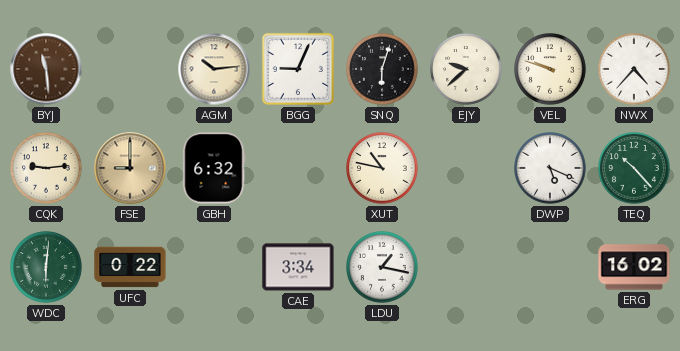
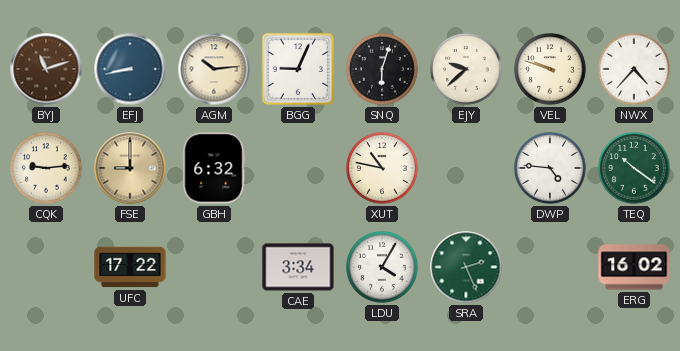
BYJ: 11:29 -> 11:12
EFJ: none -> 8:43
DWP: 5:19 -> 4:46
TEQ: 10:23 -> 10:21
WDC: 6:01 -> none
UFC: 0:22 -> 17:22
LDU: 1:17 -> 4:05
SRA: none -> 2:26
